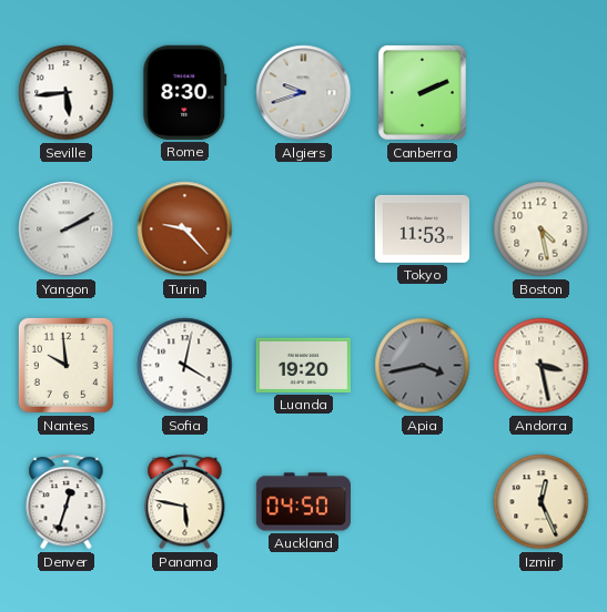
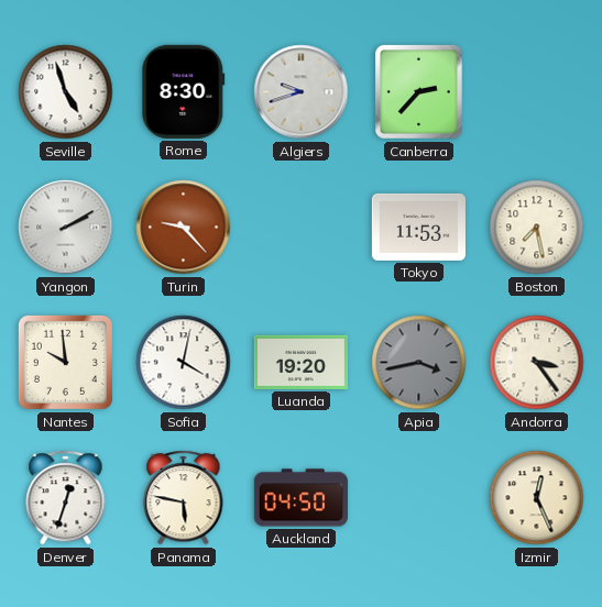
Seville: 5:44 -> 4:57
Canberra: 2:11 -> 2:37
Boston: 4:28 -> 7:28
Andorra: 3:28 -> 3:24
